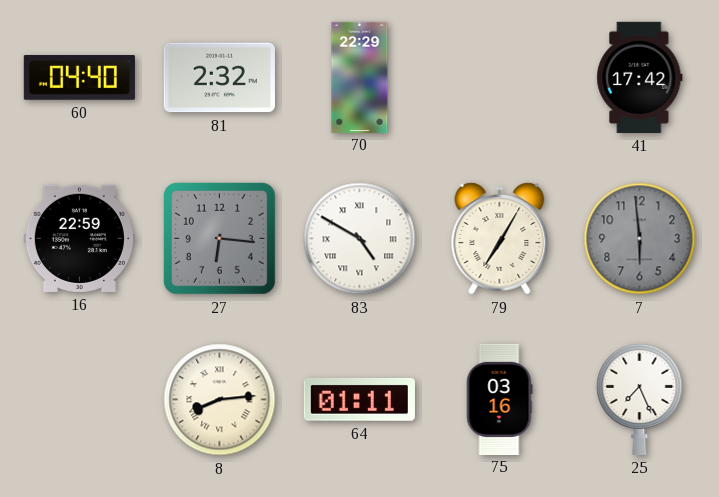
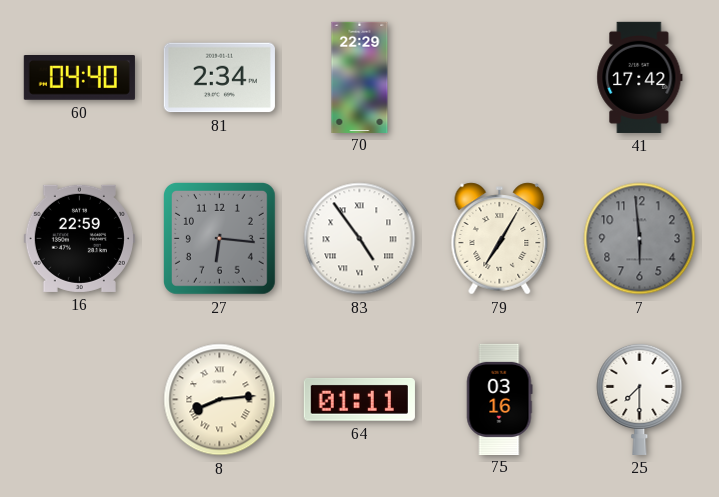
81: 2:32 -> 2:34
83: 4:50 -> 4:54
25: 7:26 -> 7:30
